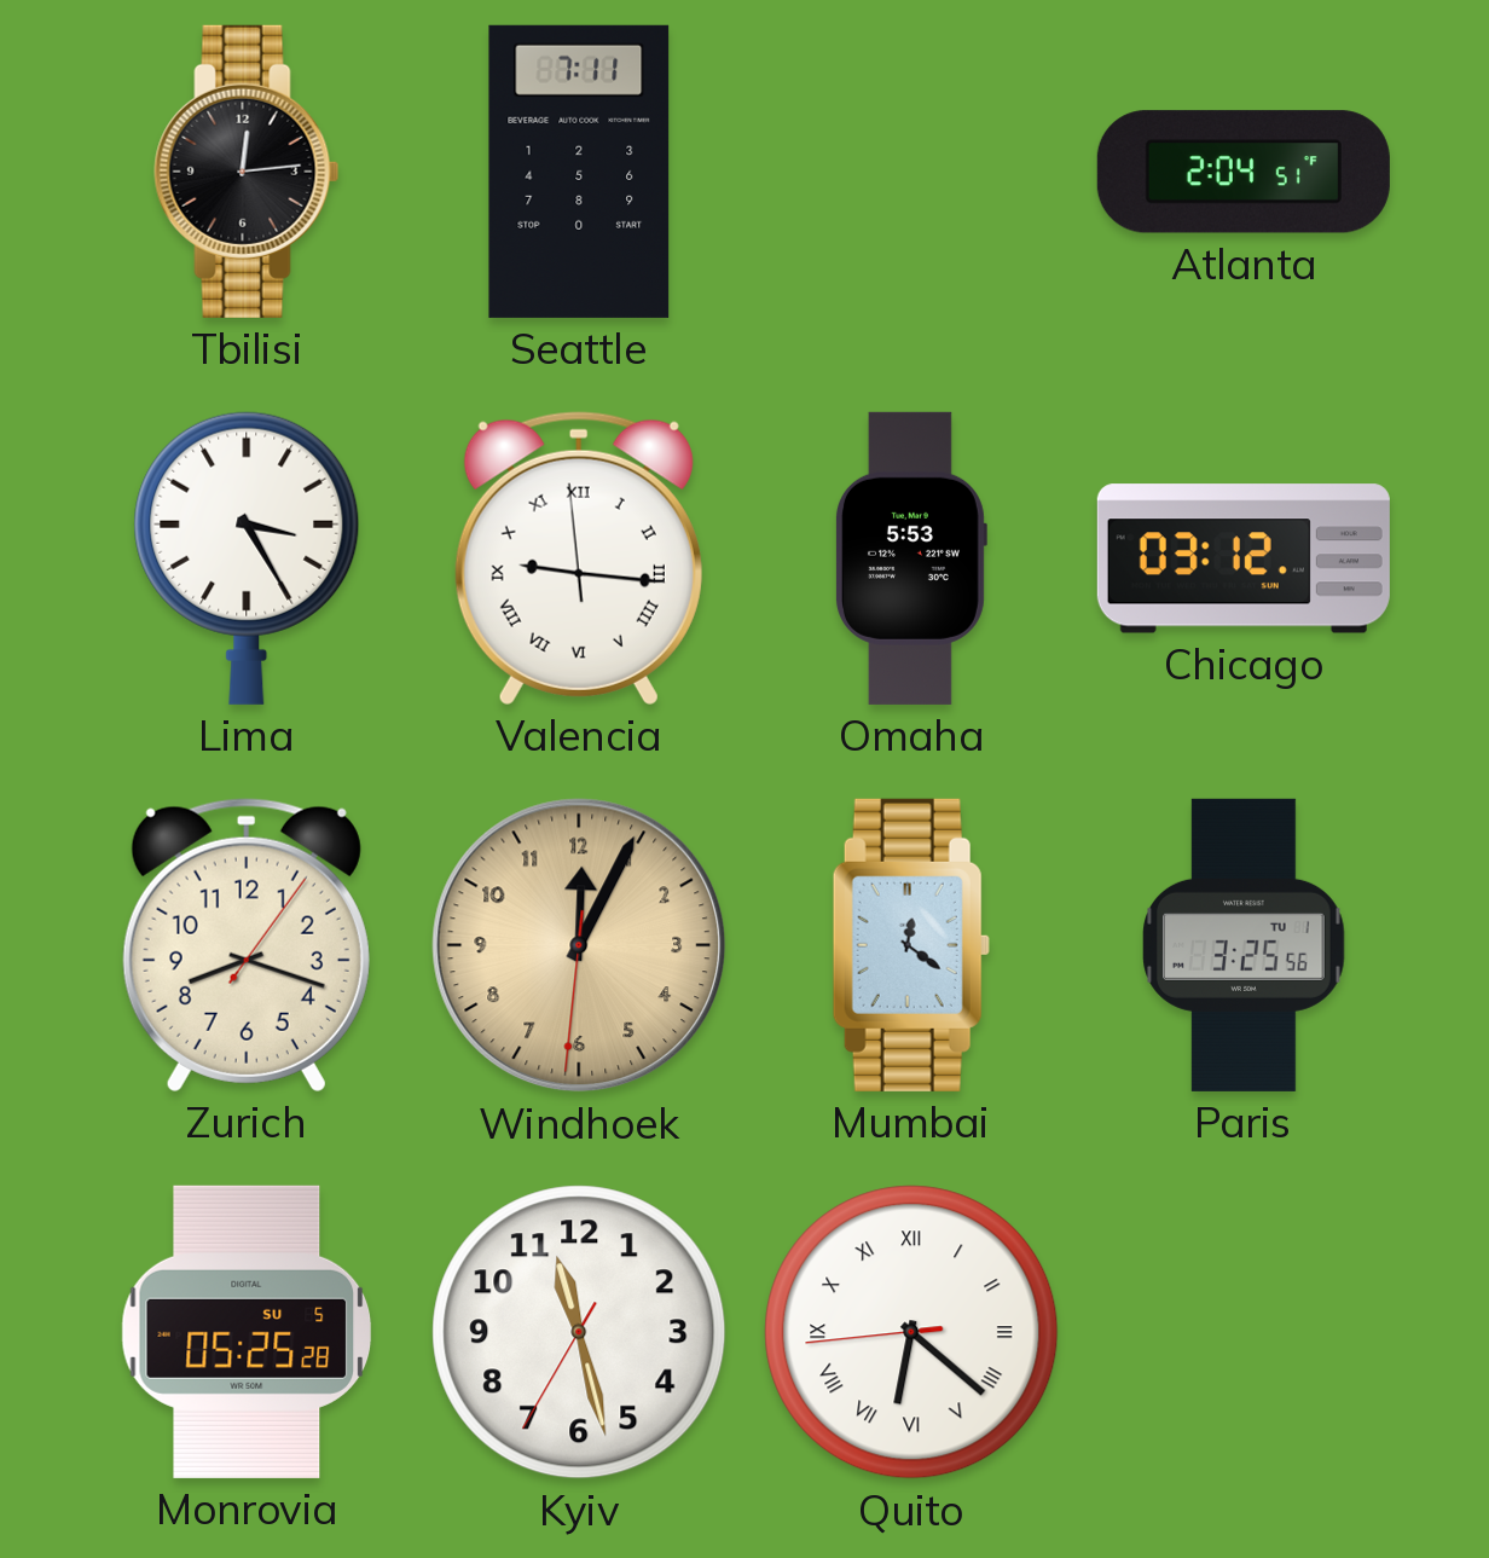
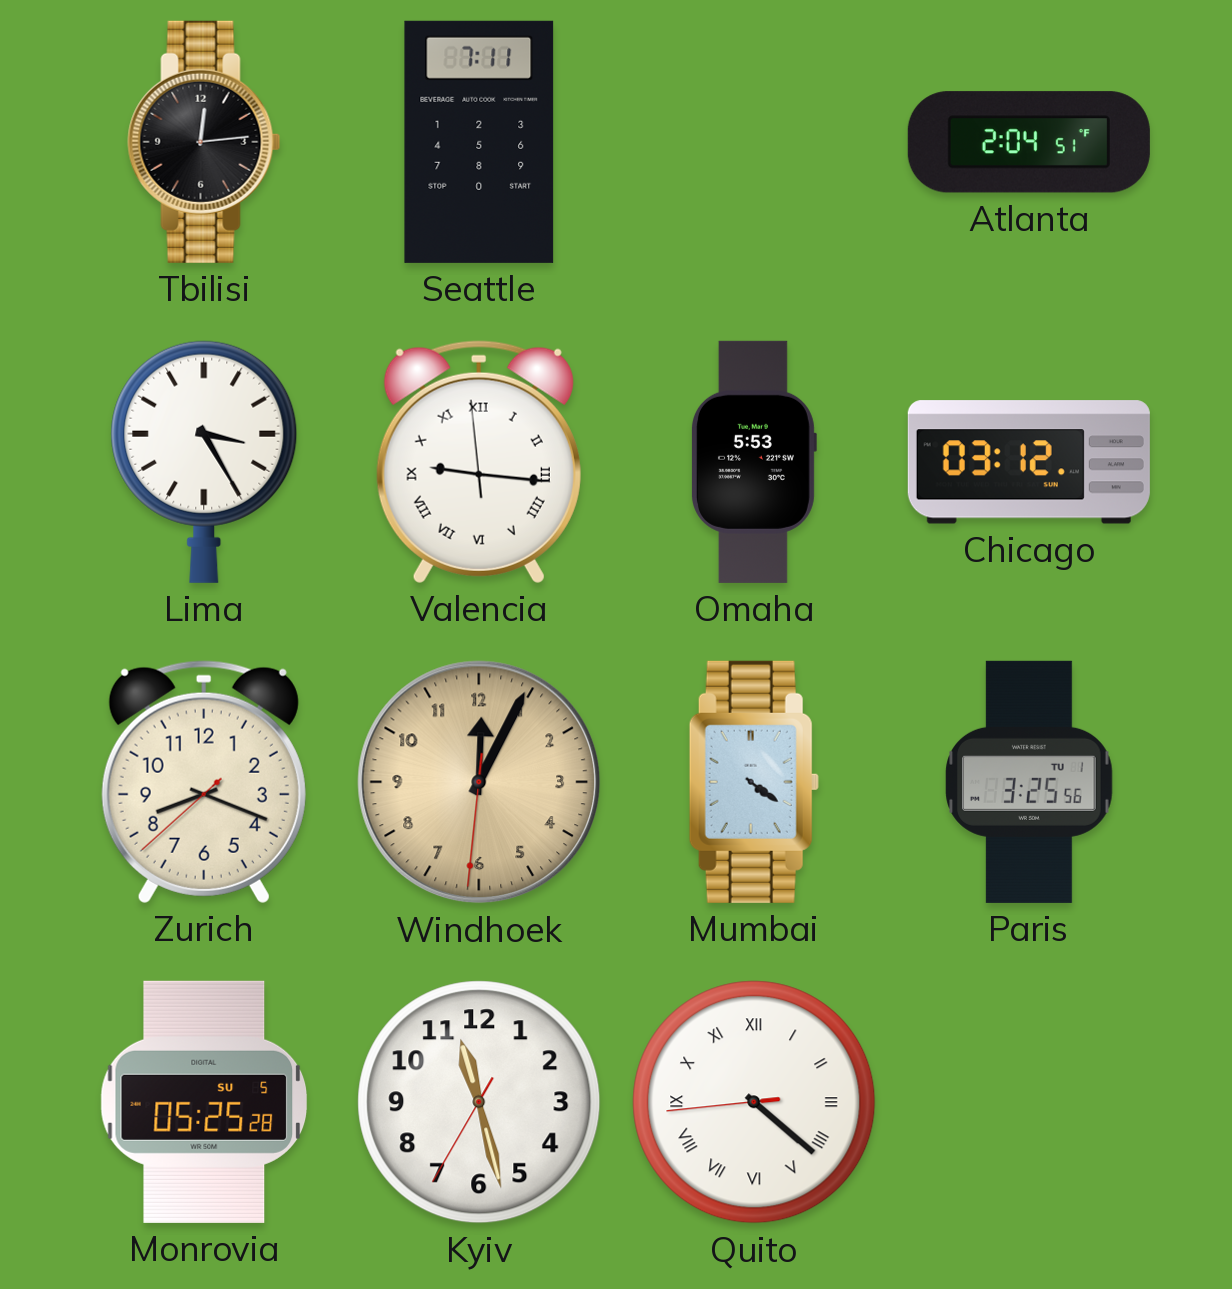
Zurich: 8:18:06 -> 8:18:38
Mumbai: 12:21 -> 4:21
Quito: 6:21 -> 4:21
